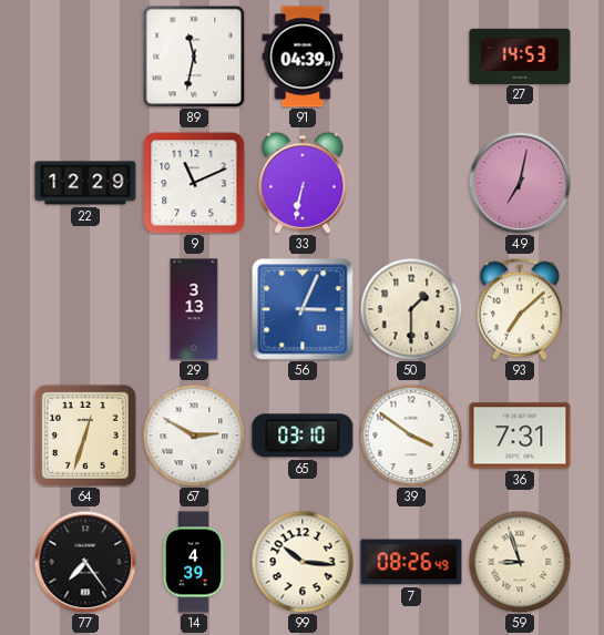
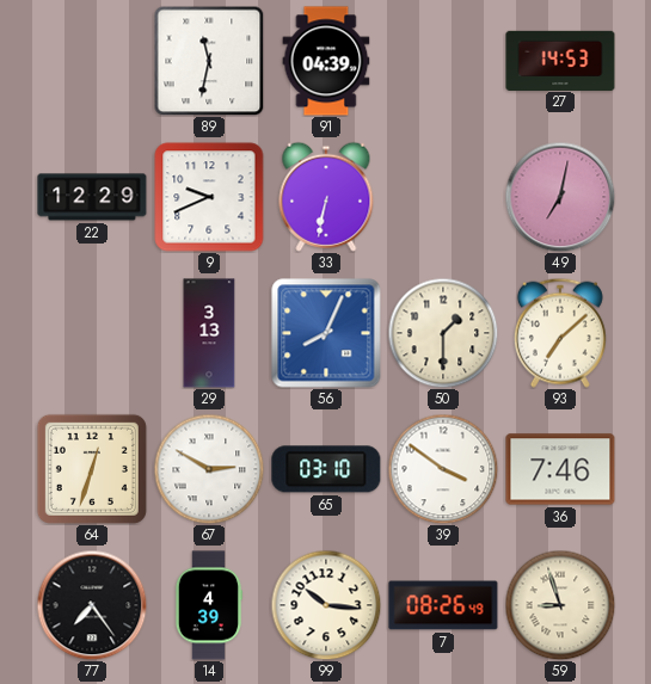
9: 11:11 -> 9:41
56: 3:04 -> 8:04
36: 7:31 -> 7:46
